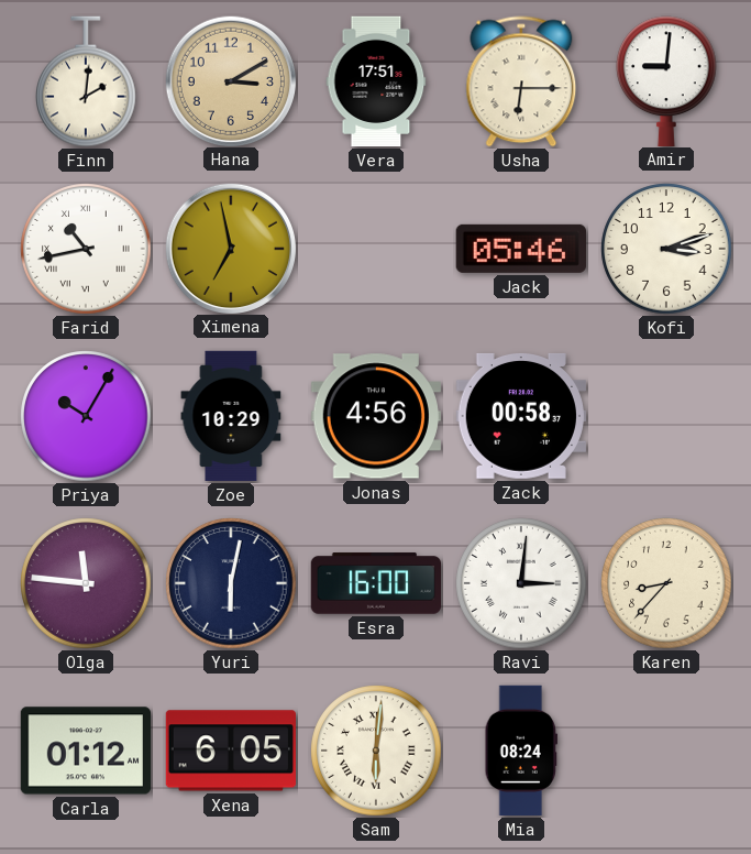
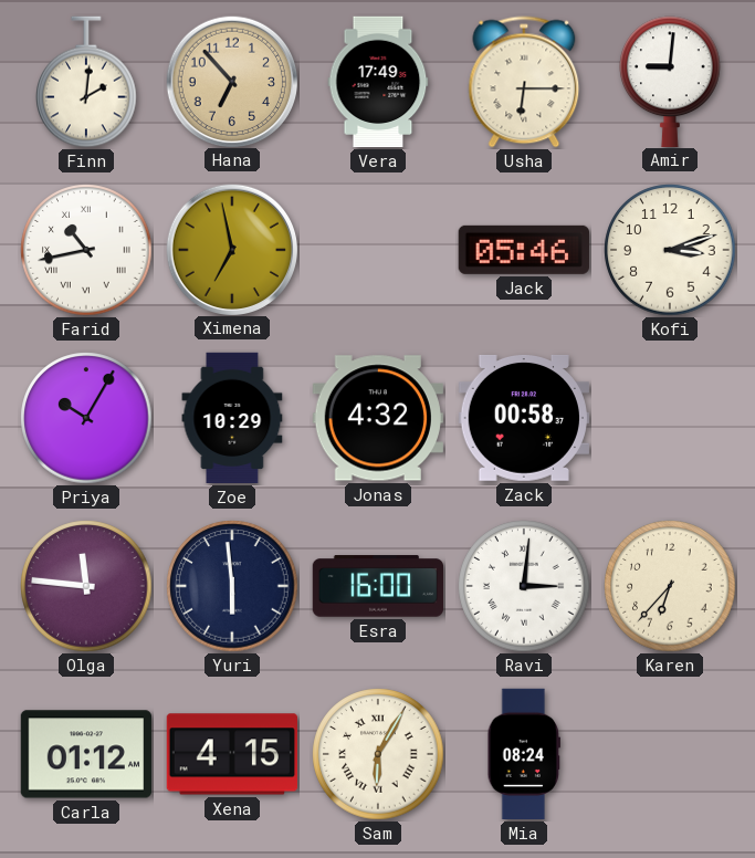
Hana: 3:10 -> 6:53
Vera: 17:51 -> 17:49
Jonas: 4:56 -> 4:32
Yuri: 6:02 -> 5:59
Karen: 8:37 -> 6:37
Xena: 6:05 -> 4:15
Sam: 6:01 -> 6:05
